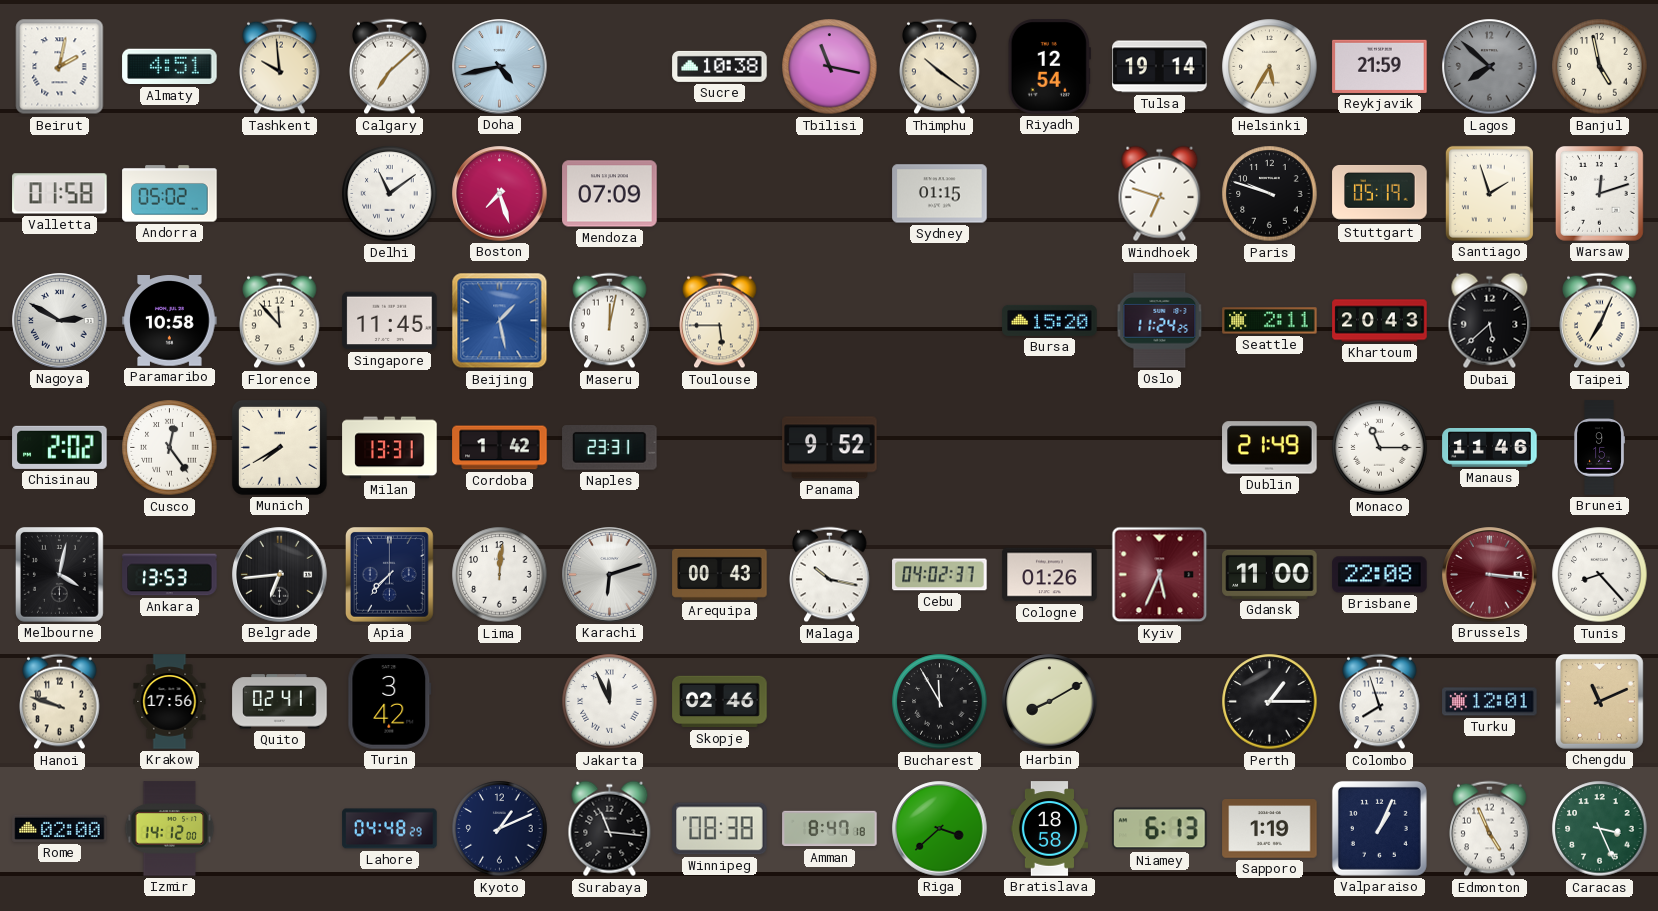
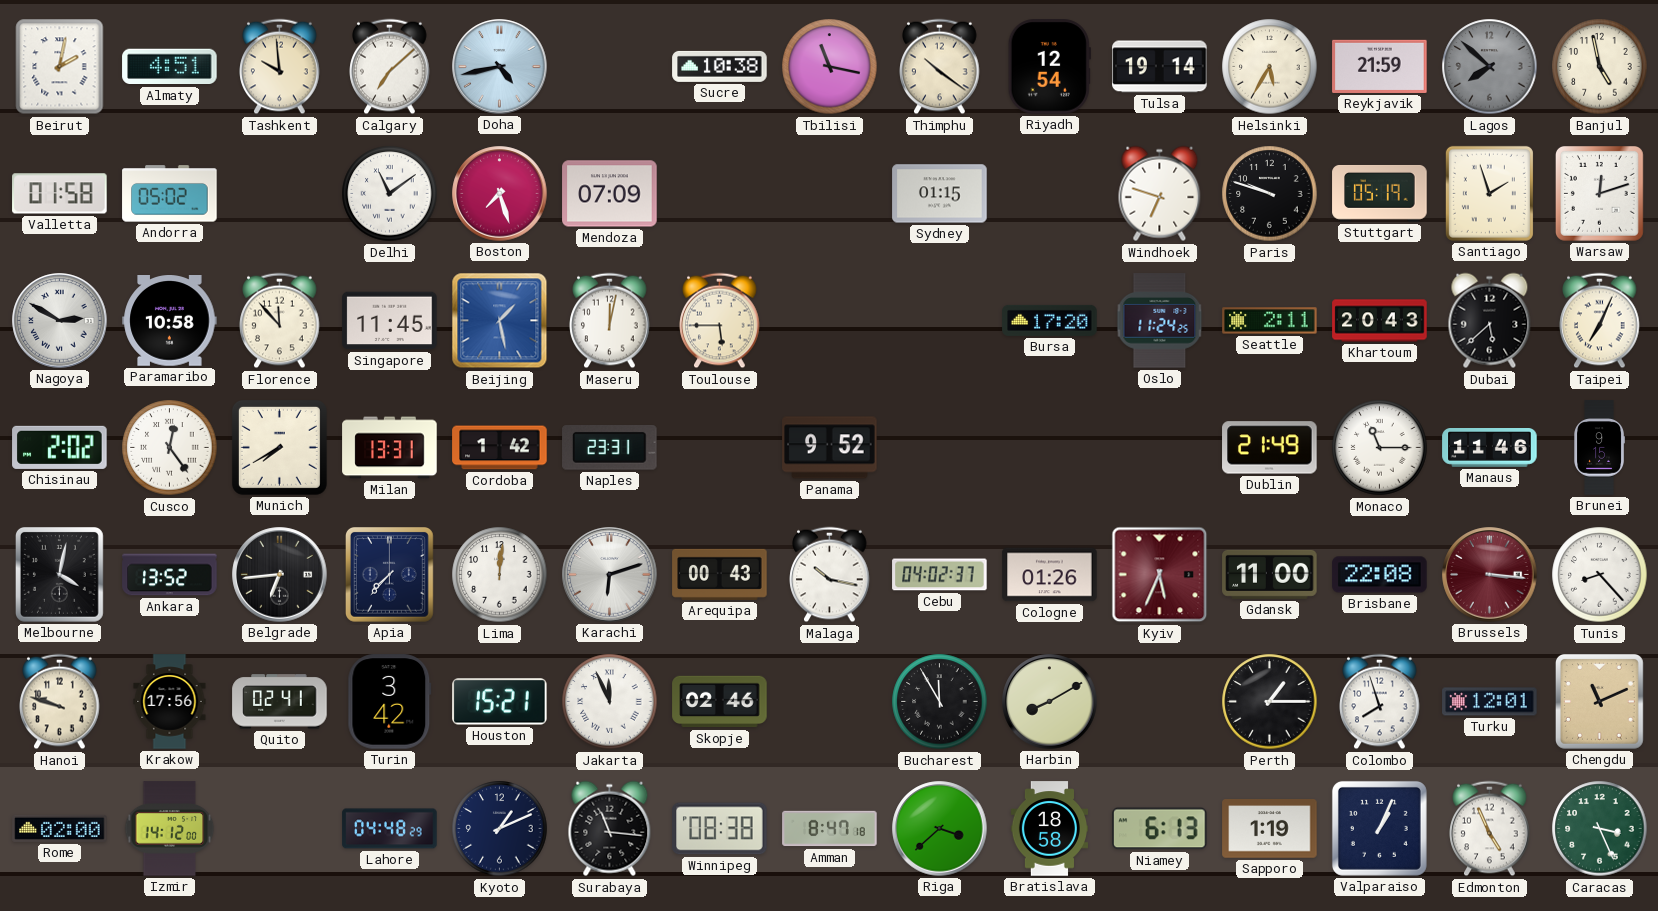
Bursa: 15:20 -> 17:20
Ankara: 13:53 -> 13:52
Houston: none -> 15:21
